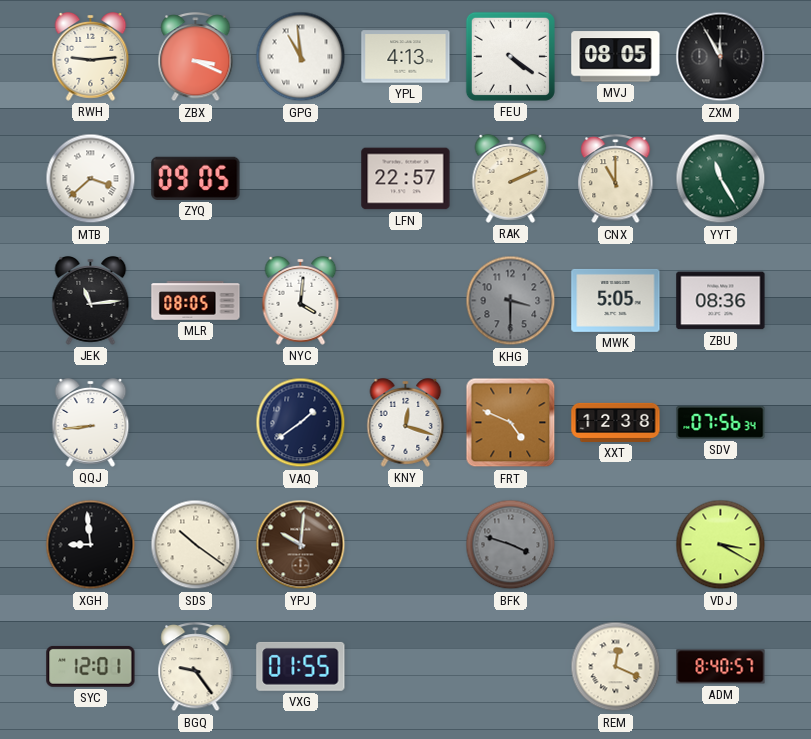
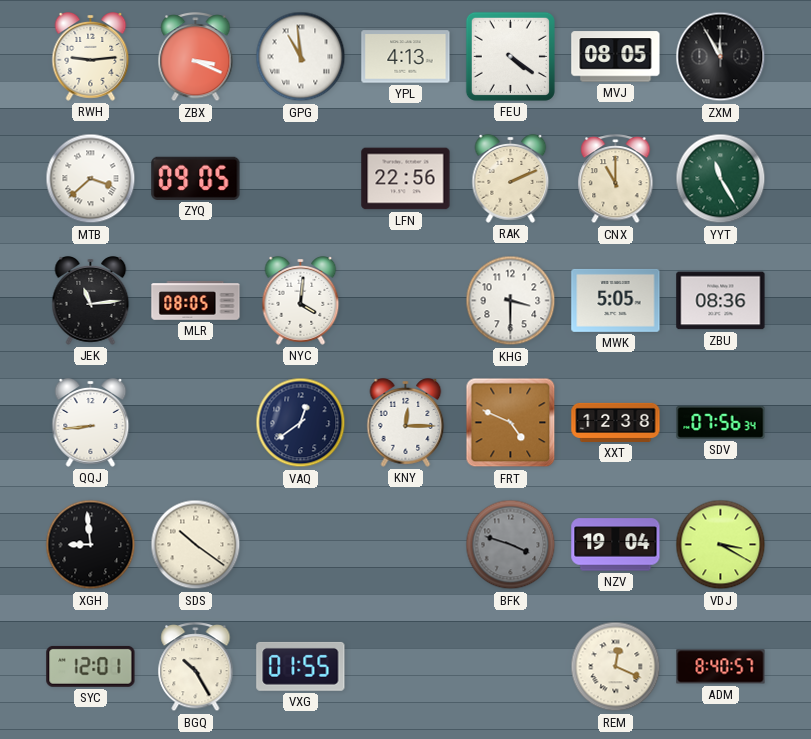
LFN: 22:57 -> 22:56
KHG dial: grey -> white
VAQ: 1:39 -> 12:39
KNY: 12:18 -> 12:15
YPJ: 10:01 -> none
NZV: none -> 19:04
BGQ: 9:24 -> 10:25
